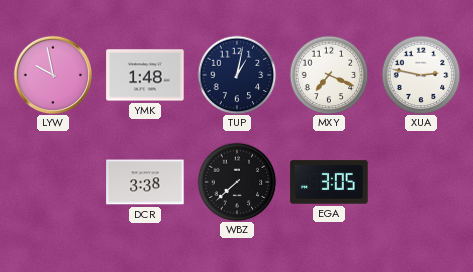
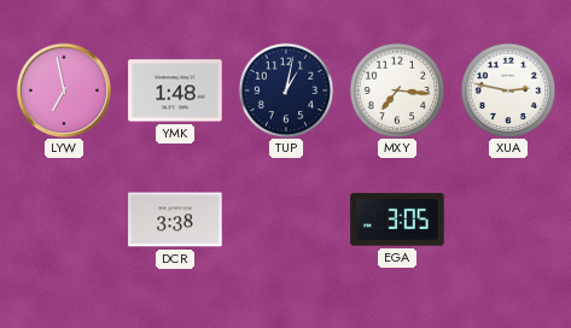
LYW: 9:58 -> 6:58
MXY: 7:19 -> 7:16
WBZ: 7:38 -> none
